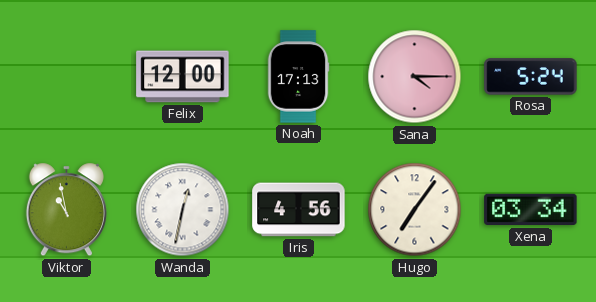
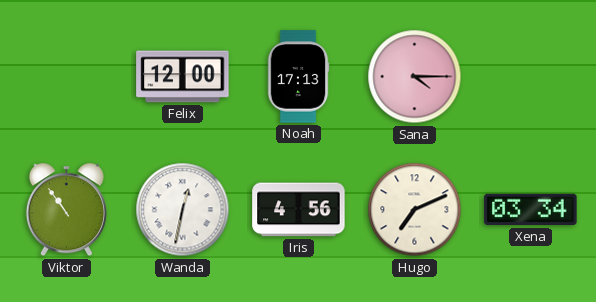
Rosa: 5:24 -> none
Viktor: 10:58 -> 10:54
Hugo: 7:06 -> 7:11
